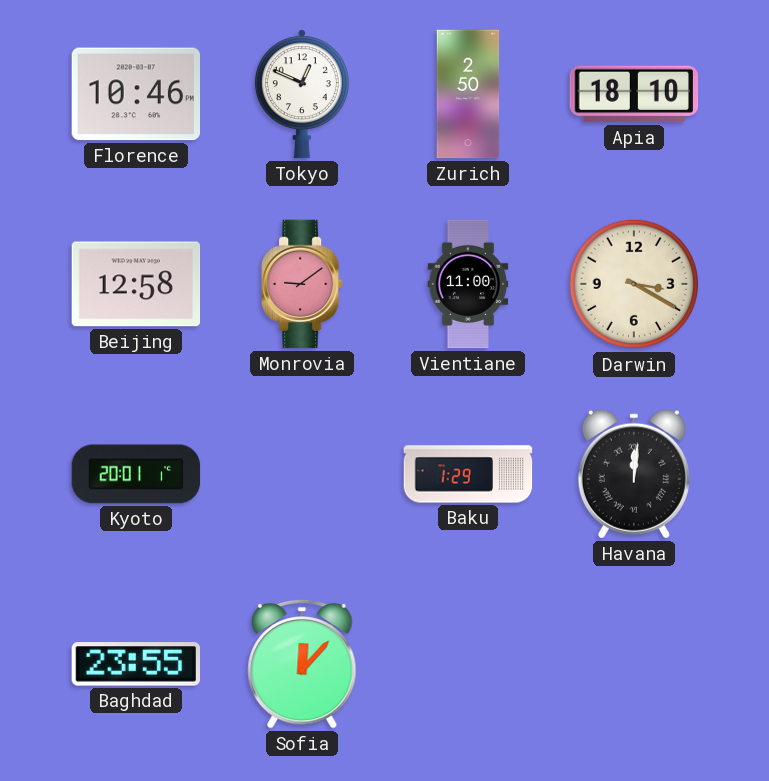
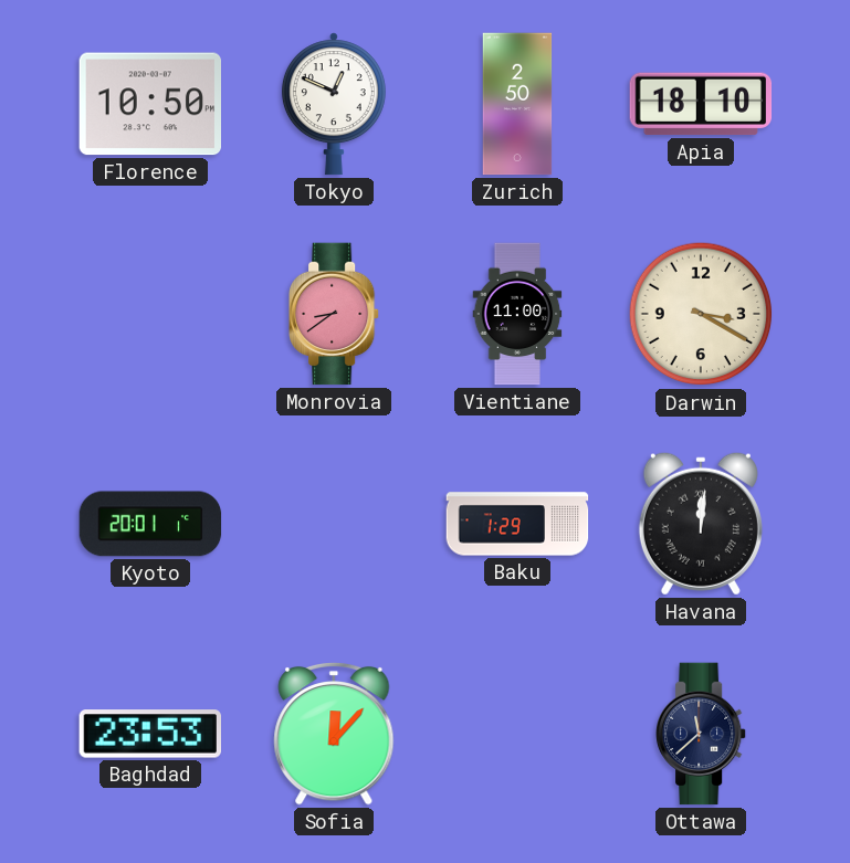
Florence: 10:46 -> 10:50
Beijing: 12:58 -> none
Monrovia: 9:09 -> 8:39
Baghdad: 23:55 -> 23:53
Ottawa: none -> 11:38
